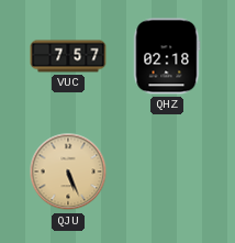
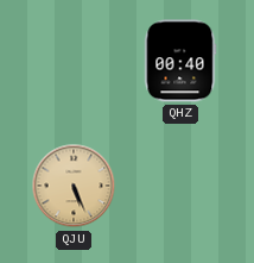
VUC: 7:57 -> none
QHZ: 02:18 -> 00:40
